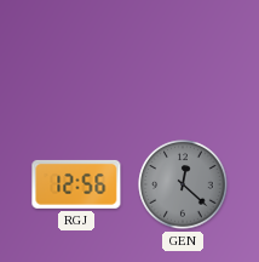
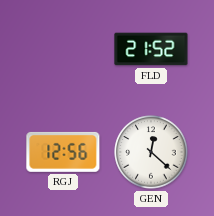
FLD: none -> 21:52
GEN dial: grey -> white
